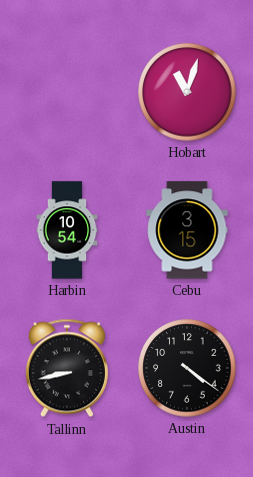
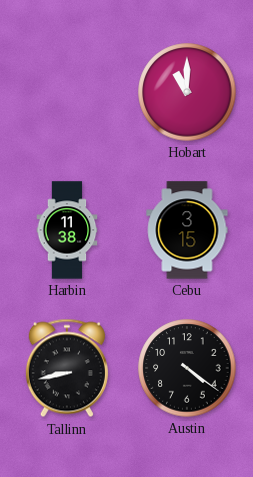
Hobart: 11:03 -> 11:00
Harbin: 10:54 -> 11:38
